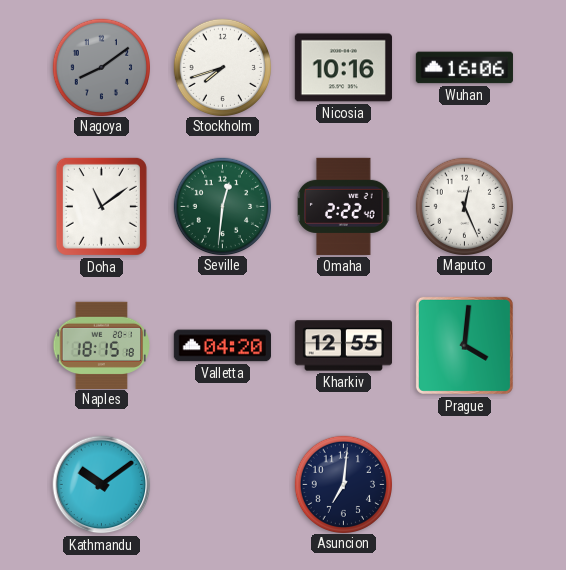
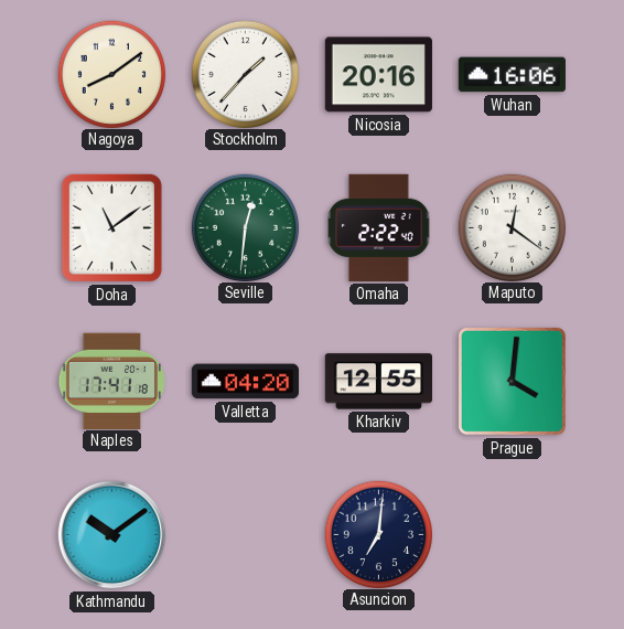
Nagoya dial: grey -> cream
Stockholm: 7:42 -> 1:37
Nicosia: 10:16 -> 20:16
Maputo: 12:26 -> 12:21
Naples: 18:15 -> 17:41
